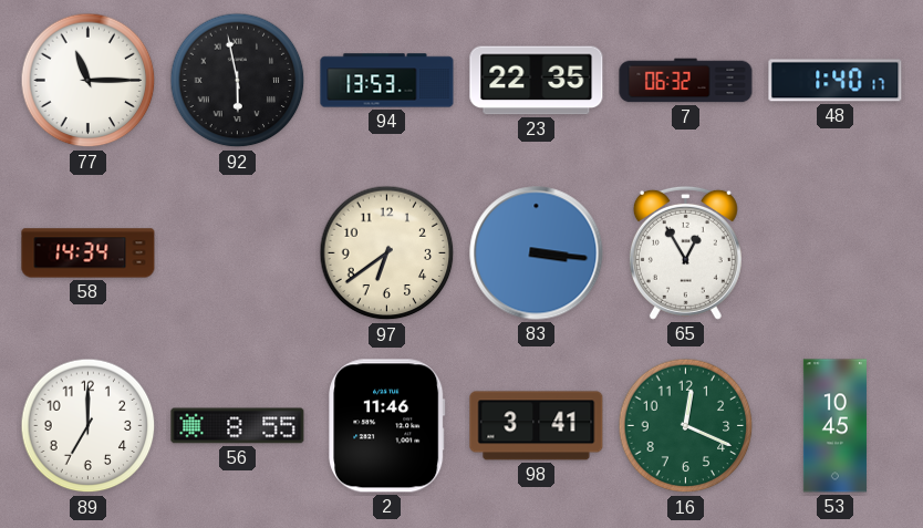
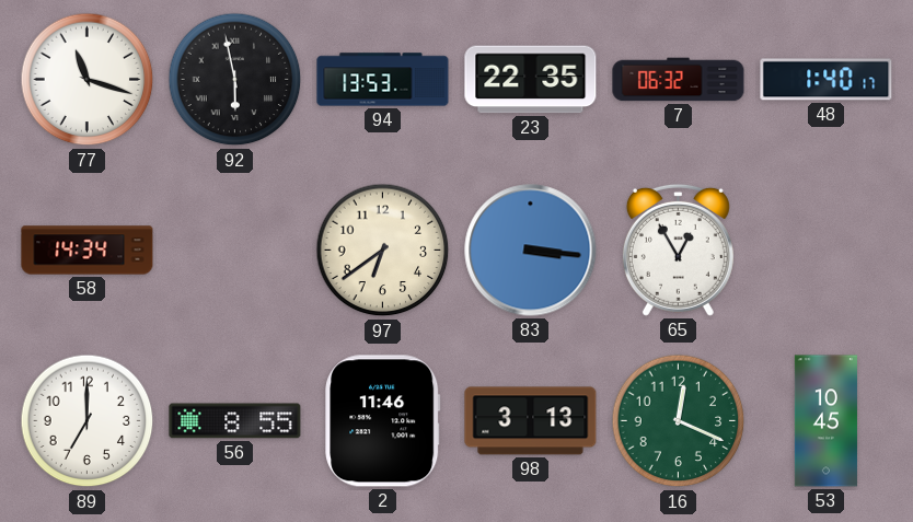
77: 11:15 -> 11:18
98: 3:41 -> 3:13
